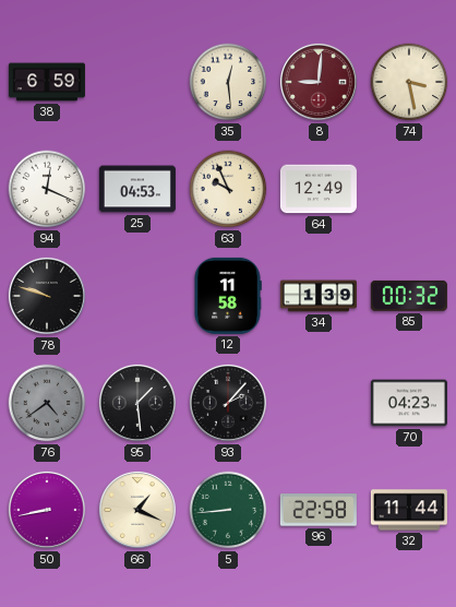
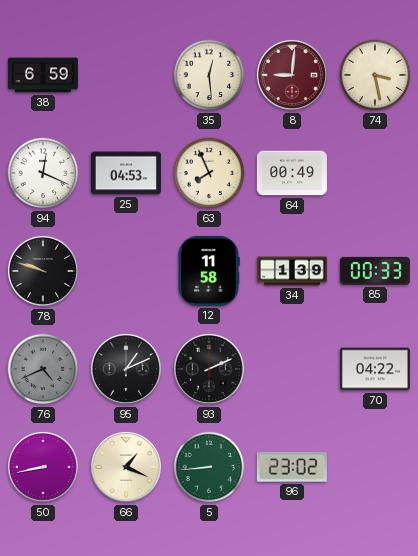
63: 9:56 -> 7:56
64: 12:49 -> 00:49
85: 00:32 -> 00:33
76: 4:39 -> 4:41
95: 1:29 -> 1:11
93: 2:07 -> 2:11
70: 04:23 -> 04:22
96: 22:58 -> 23:02
32: 11:44 -> none
